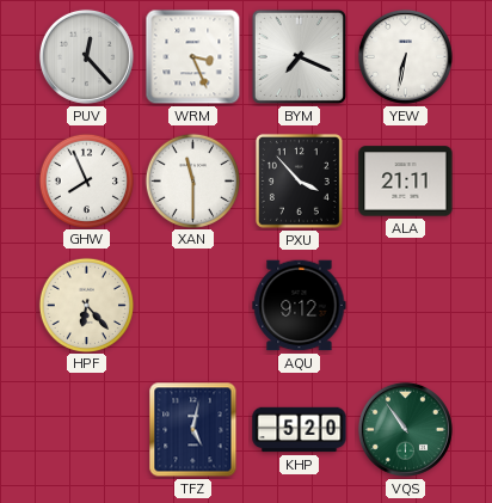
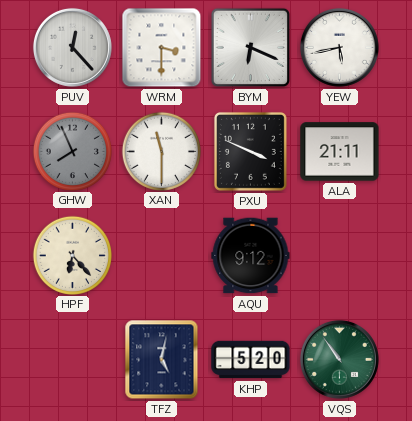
WRM: 3:26 -> 3:30
BYM: 7:19 -> 6:19
YEW: 6:32 -> 5:43
GHW dial: white -> grey
PXU: 3:53 -> 3:49
